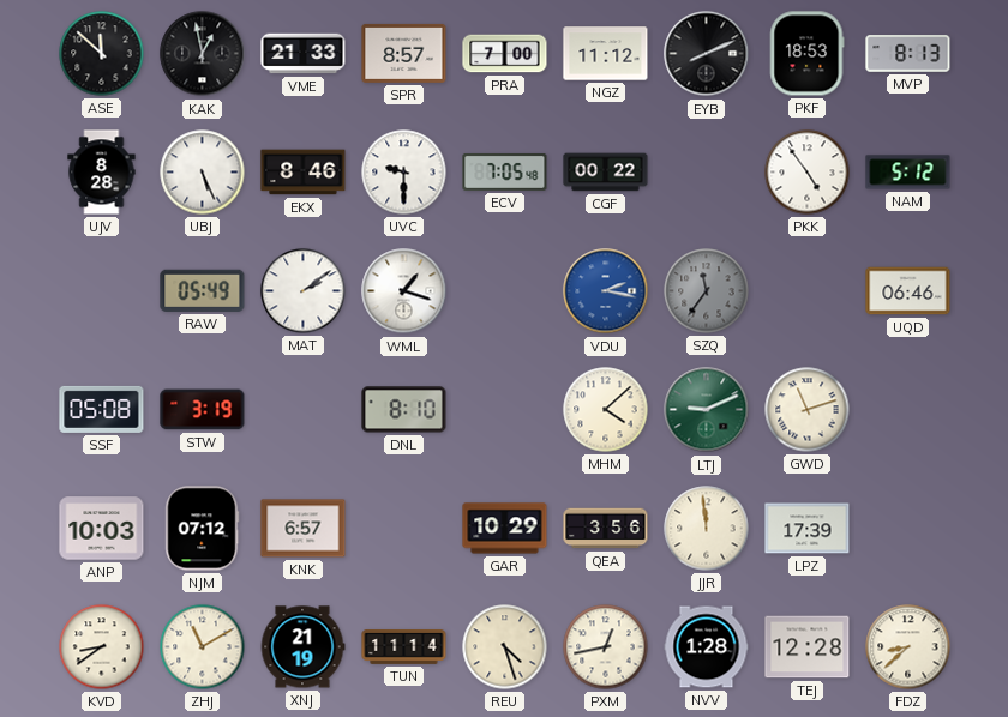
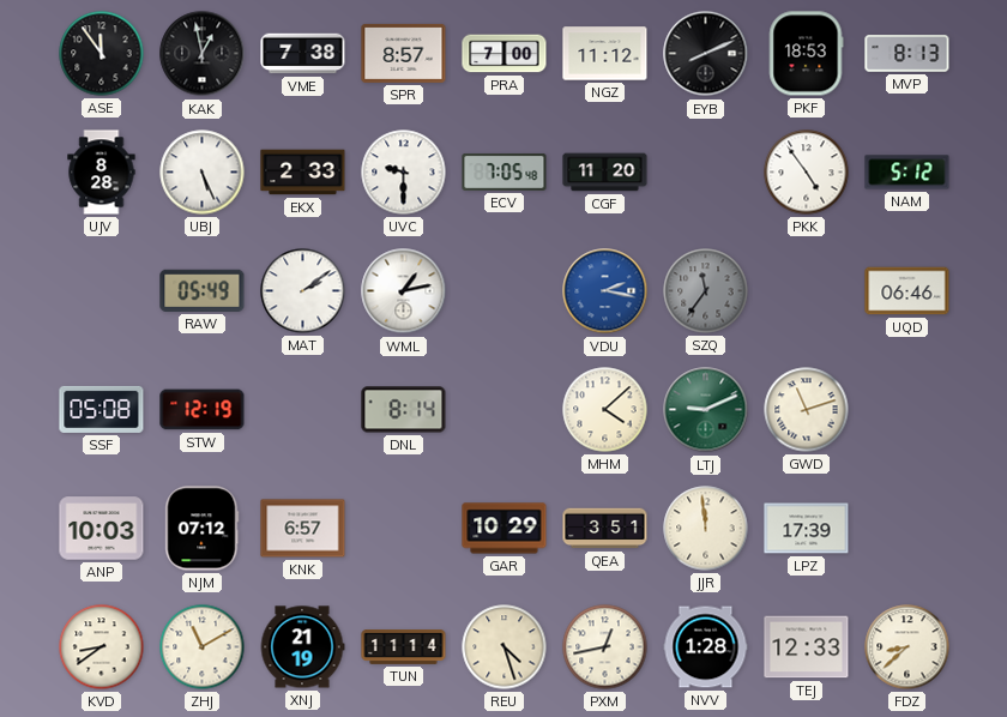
ASE: 11:52 -> 11:54
VME: 21:33 -> 7:38
EKX: 8:46 -> 2:33
CGF: 00:22 -> 11:20
WML: 1:18 -> 1:13
STW: 3:19 -> 12:19
DNL: 8:10 -> 8:14
QEA: 3:56 -> 3:51
TEJ: 12:28 -> 12:33
